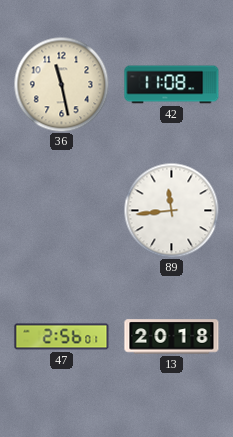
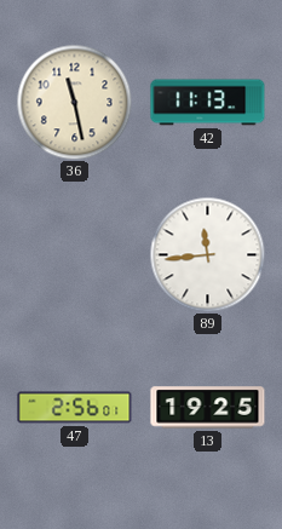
42: 11:08 -> 11:13
13: 20:18 -> 19:25
